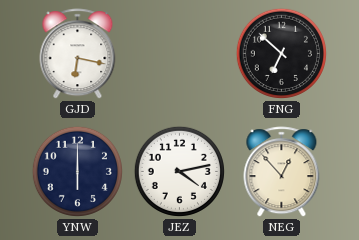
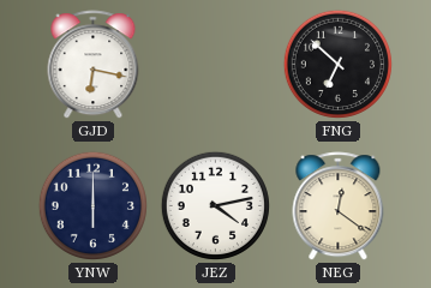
NEG: 12:53 -> 12:21
